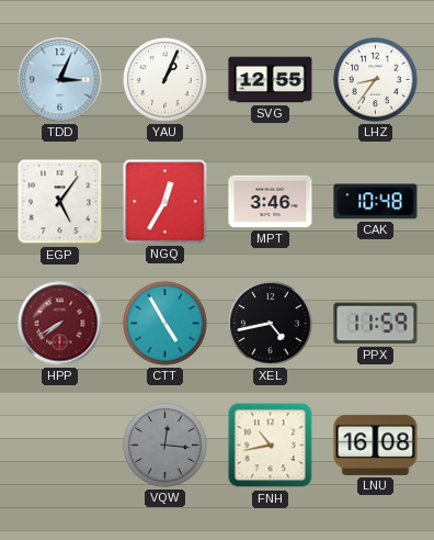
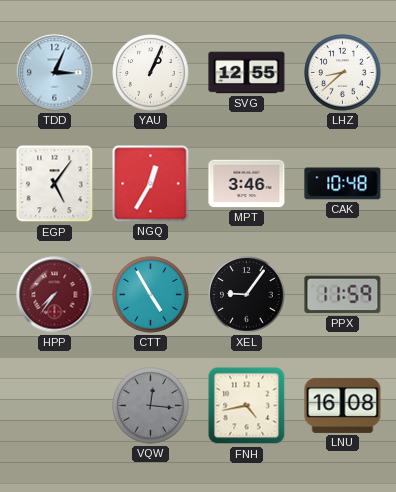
LHZ: 8:36 -> 8:38
HPP: 7:40 -> 7:36
XEL: 4:43 -> 9:06
FNH: 10:43 -> 4:43
